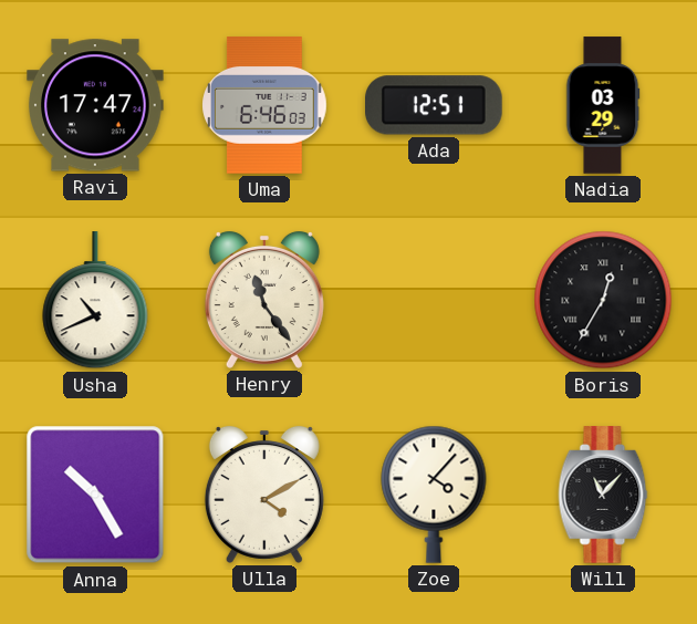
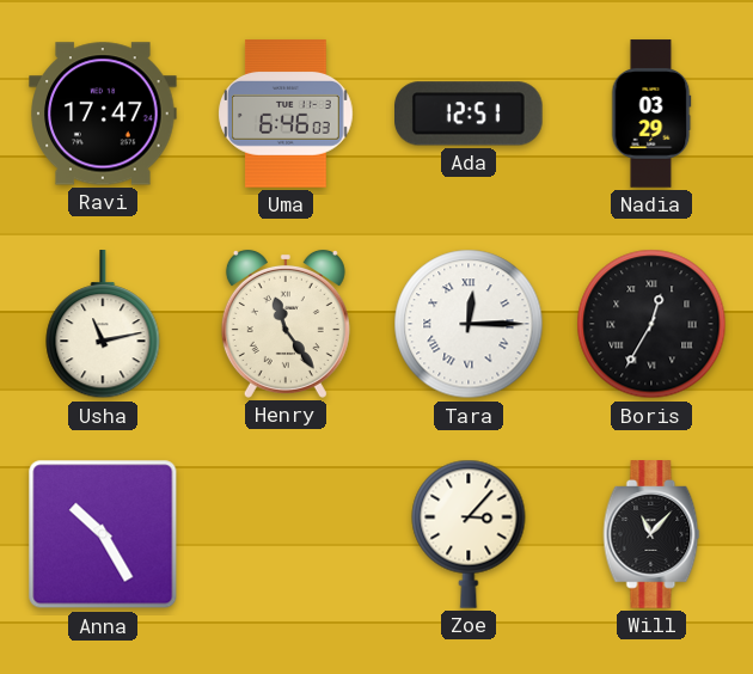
Usha: 10:41 -> 11:13
Tara: none -> 12:15
Ulla: 4:10 -> none
Zoe: 4:07 -> 3:07
